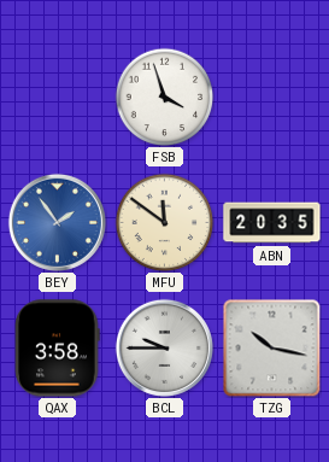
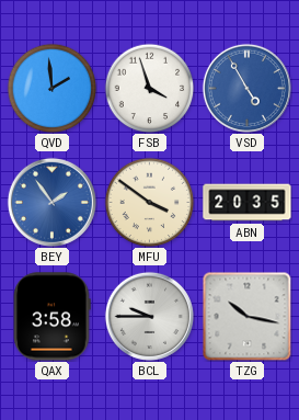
QVD: none -> 1:59
VSD: none -> 4:55
MFU: 11:51 -> 3:51
